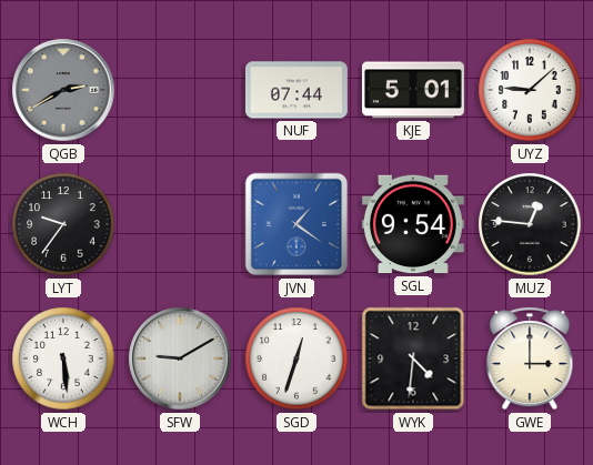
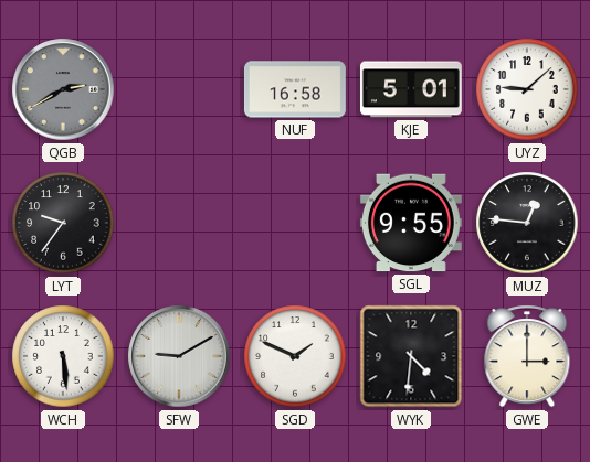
NUF: 07:44 -> 16:58
JVN: 1:21 -> none
SGL: 9:54 -> 9:55
SGD: 12:33 -> 1:49
